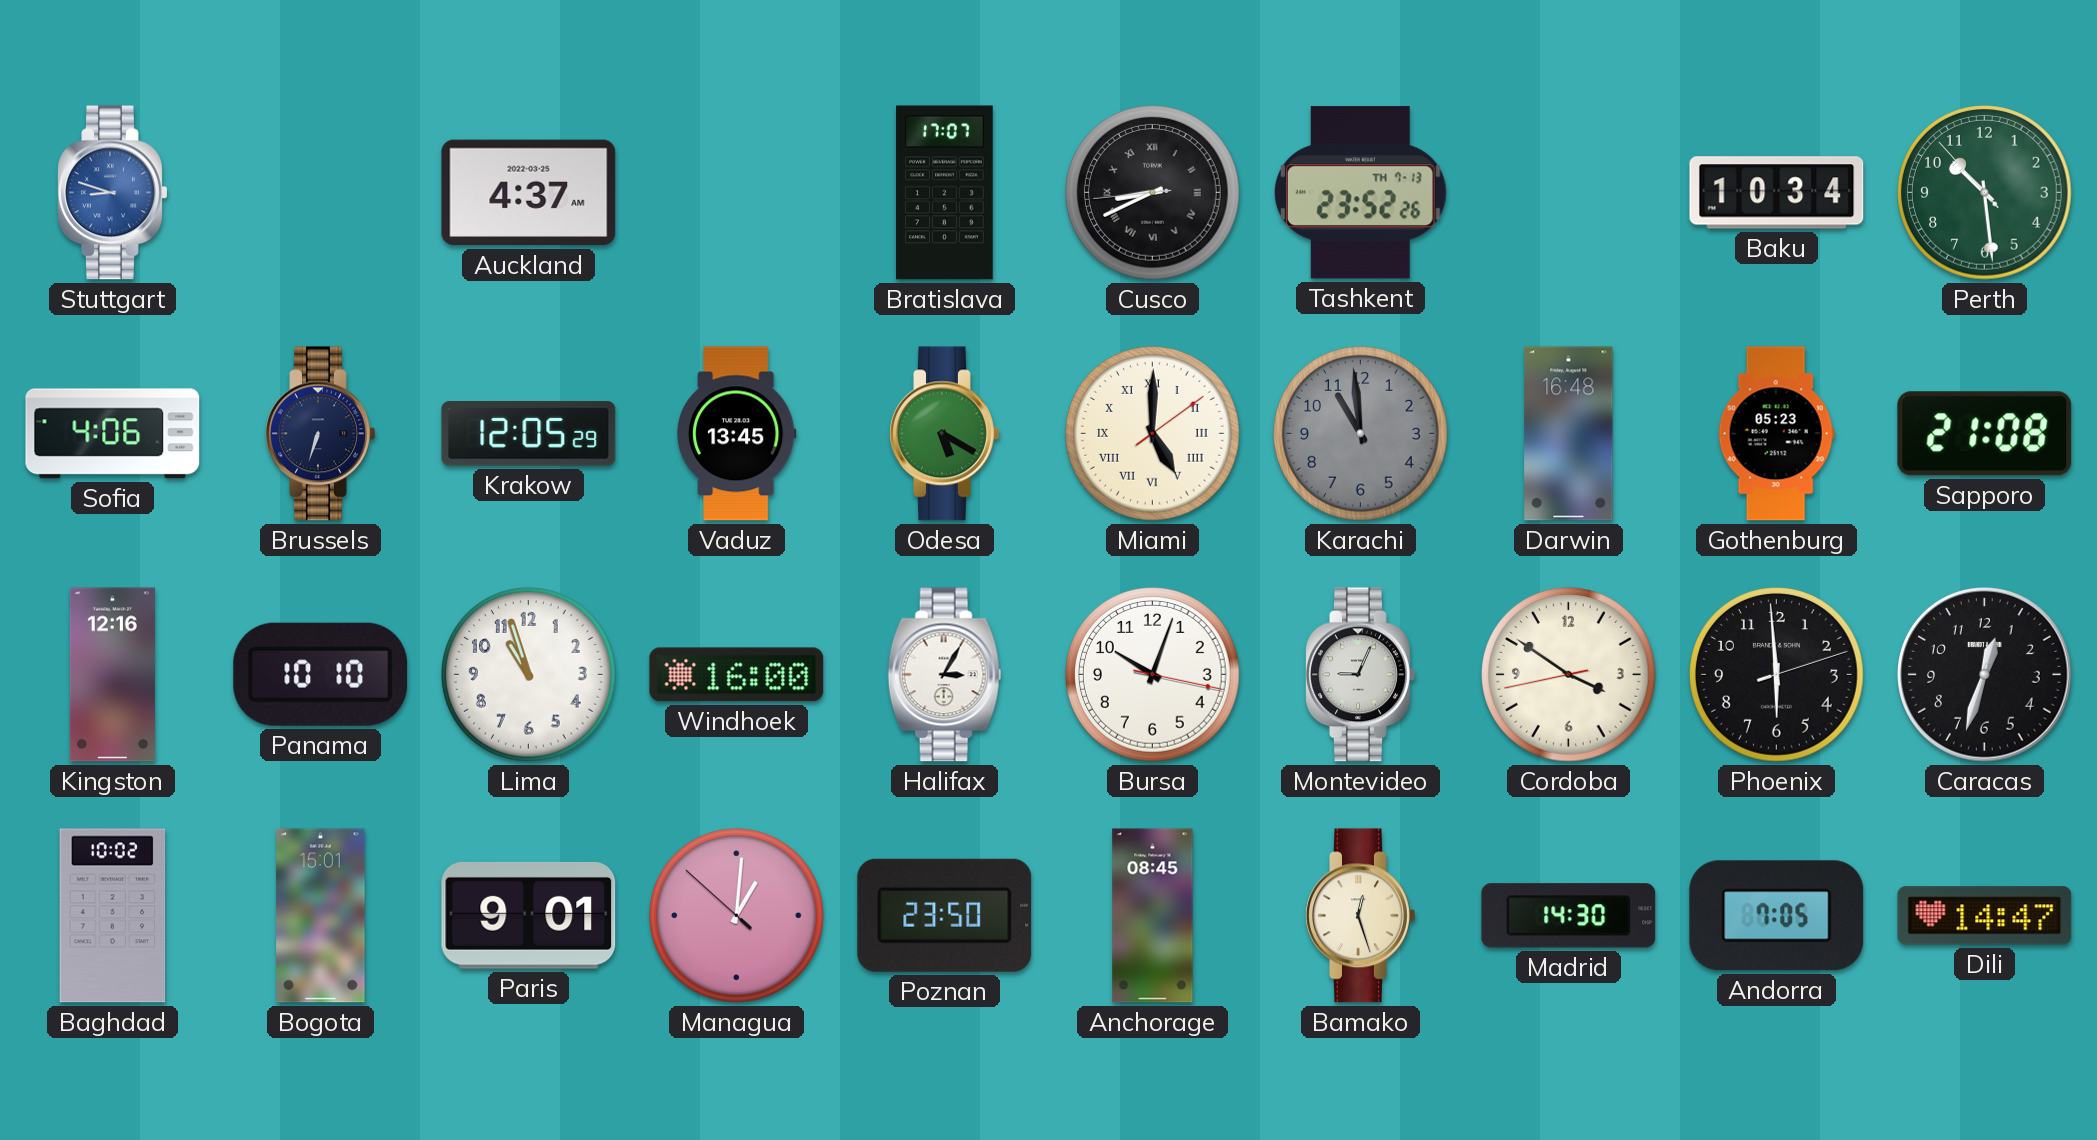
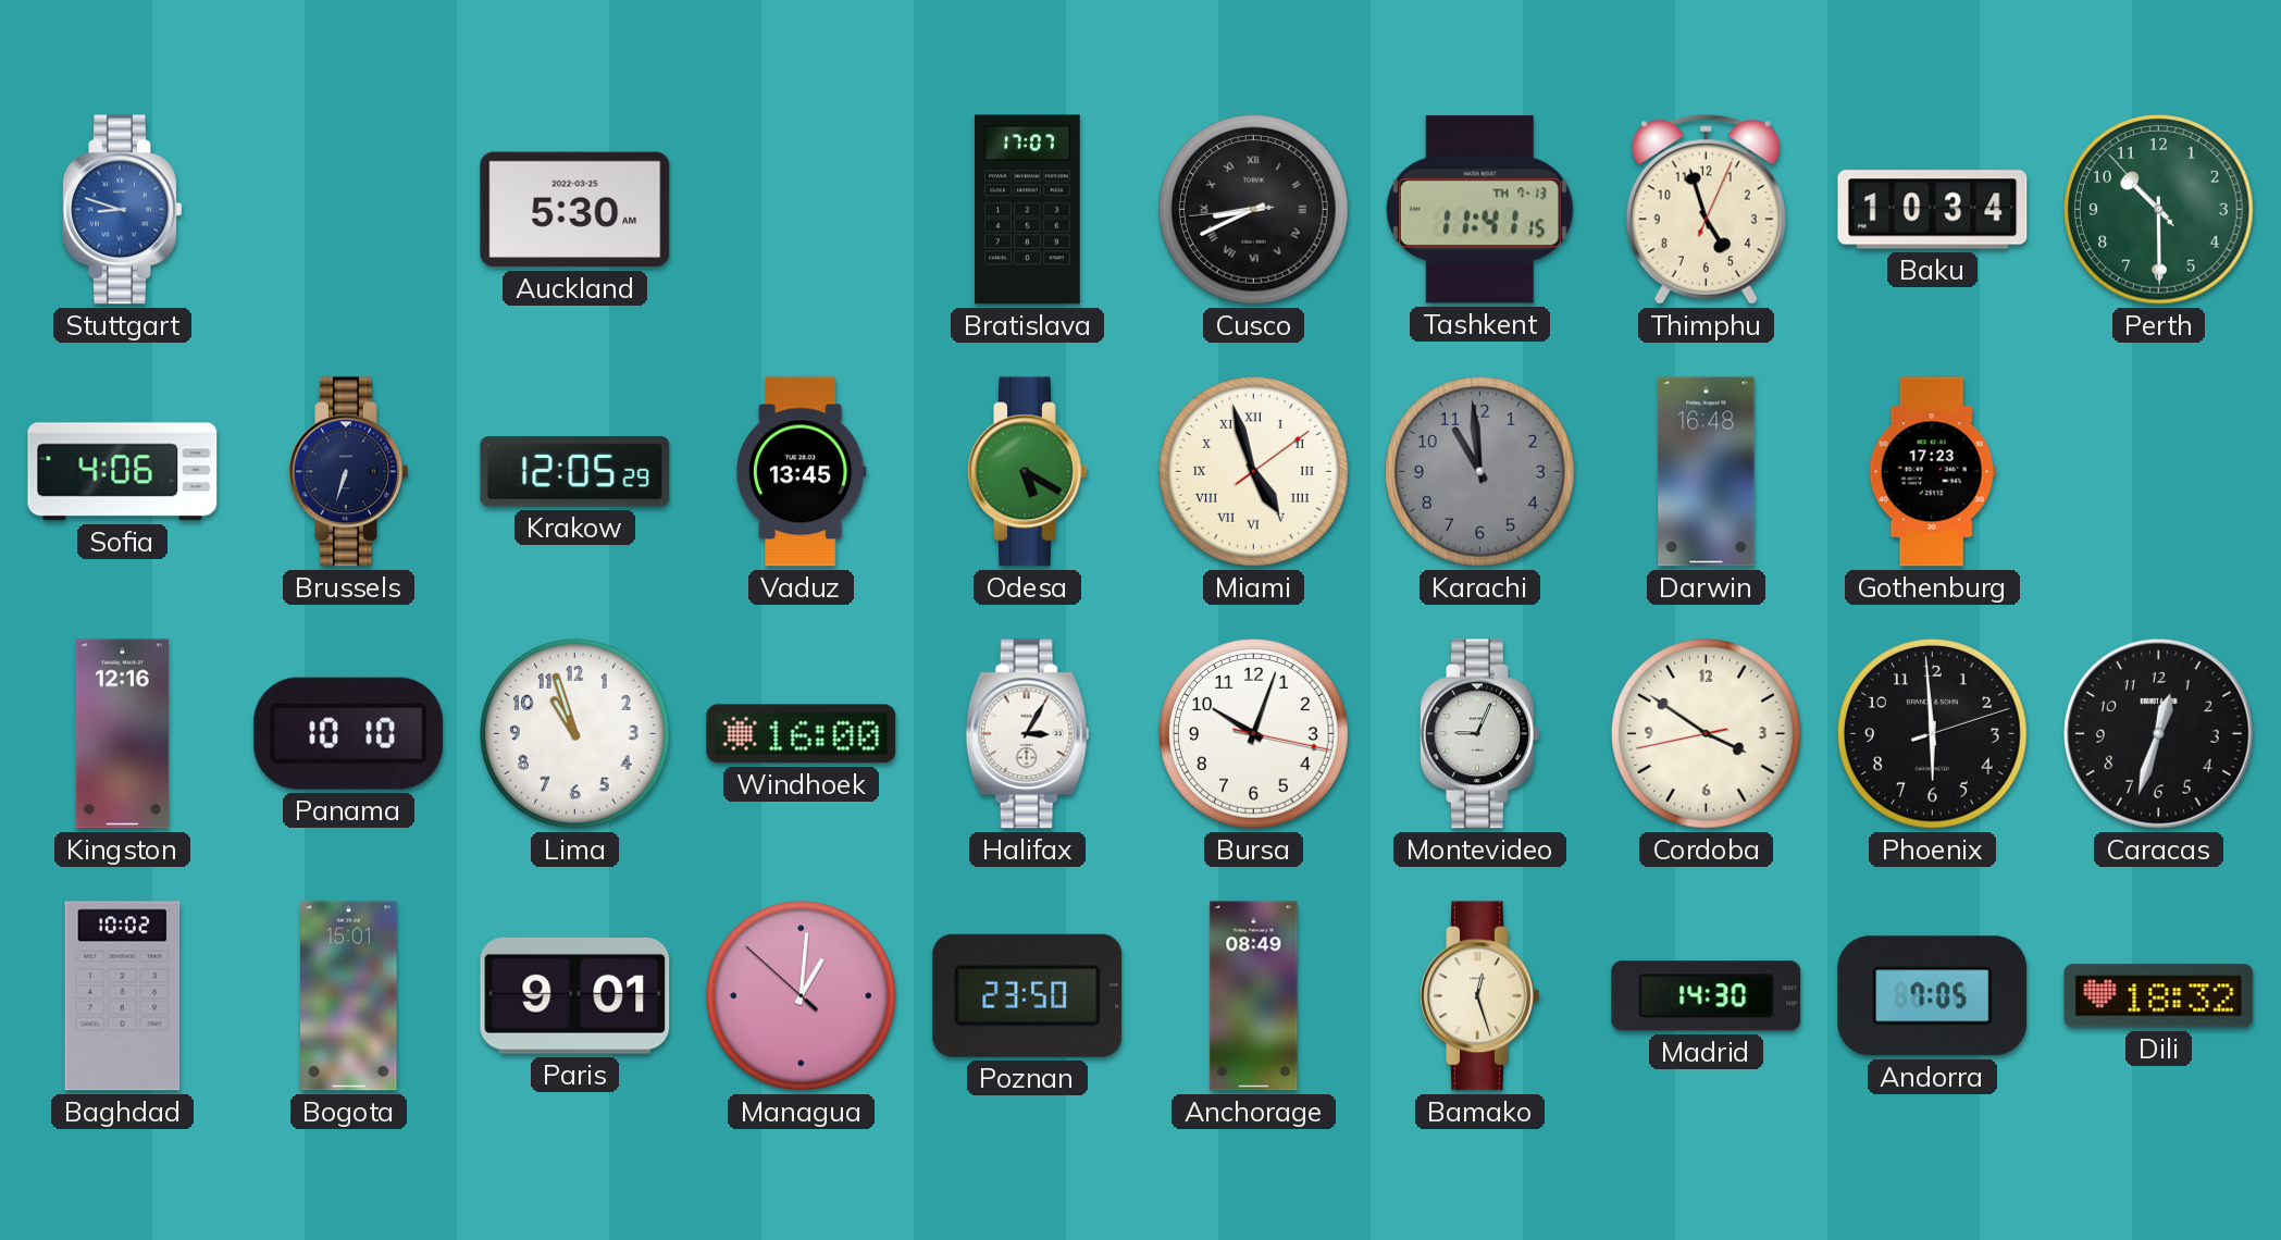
Auckland: 4:37 -> 5:30
Tashkent: 23:52 -> 11:41
Thimphu: none -> 4:57
Perth: 10:28 -> 10:29
Miami: 5:00 -> 4:57
Gothenburg: 05:23 -> 17:23
Sapporo: 21:08 -> none
Anchorage: 08:45 -> 08:49
Dili: 14:47 -> 18:32
